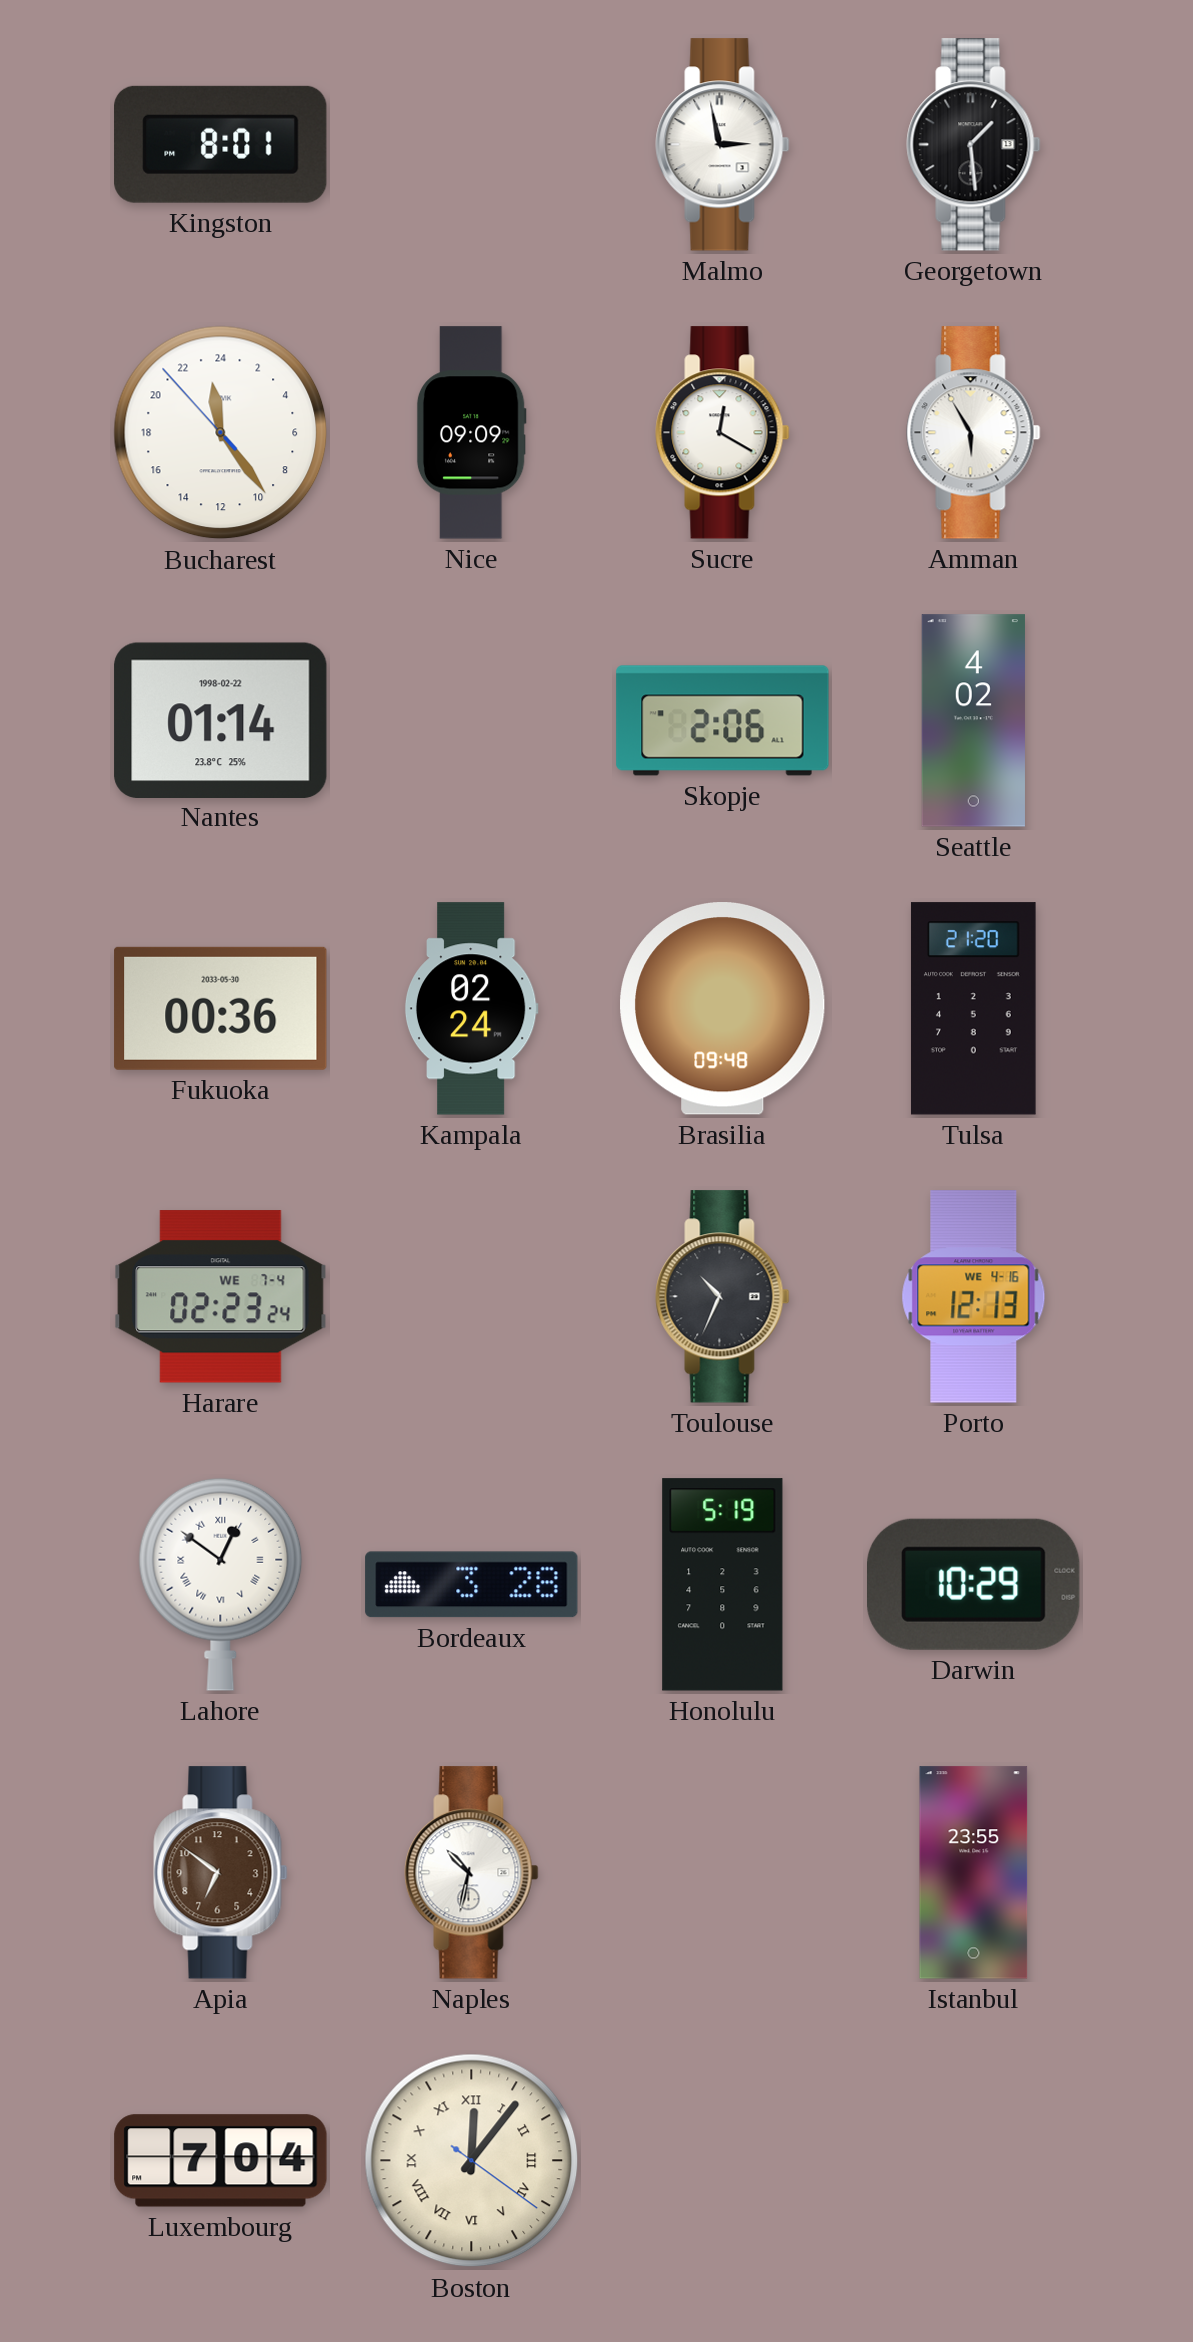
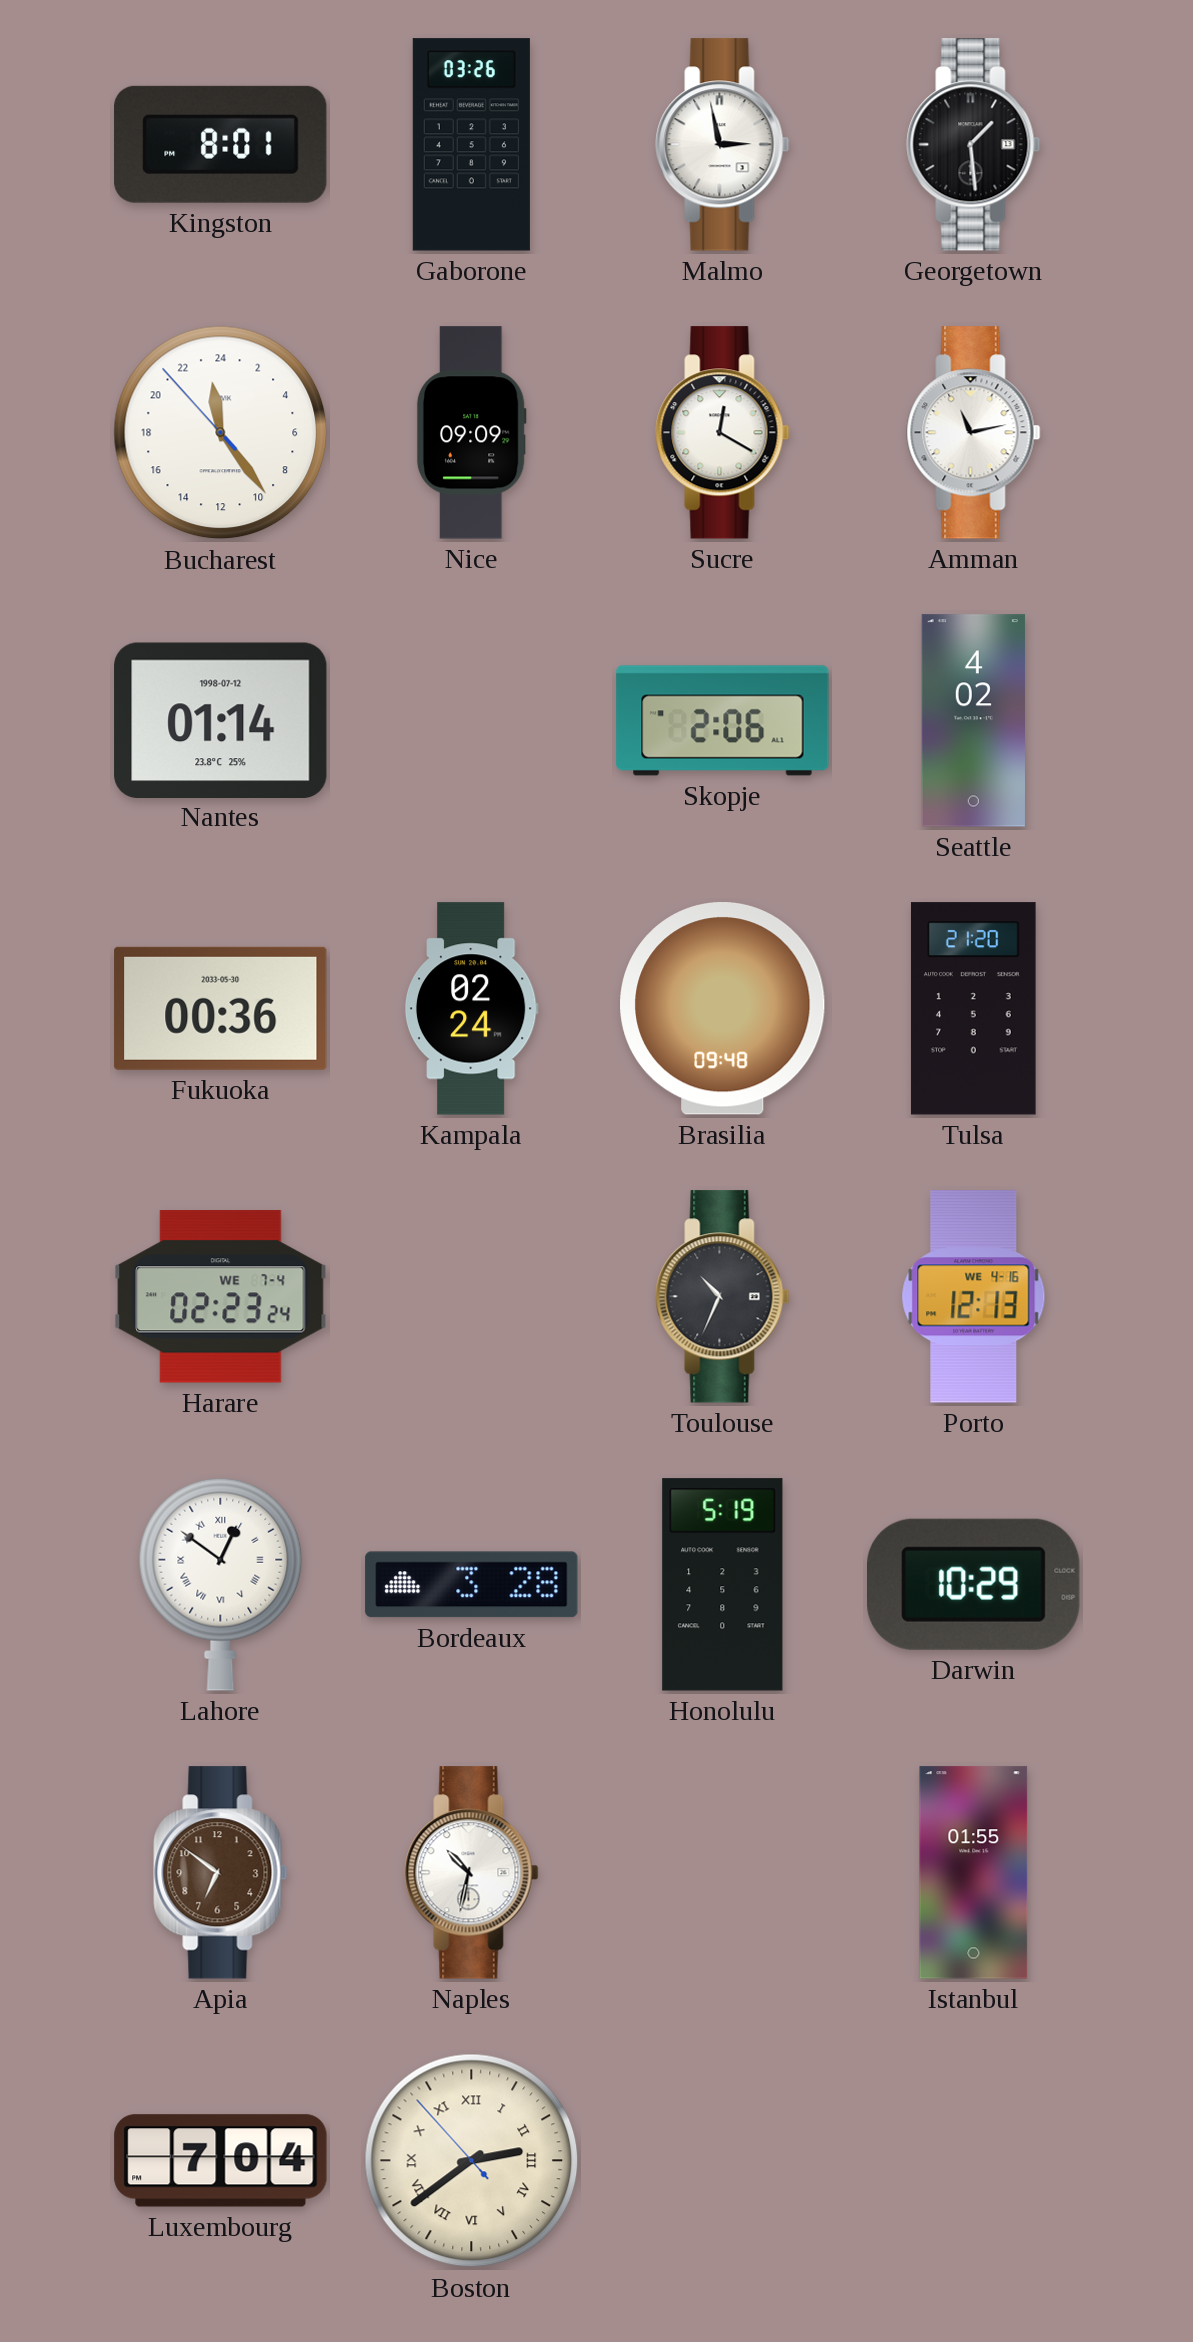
Gaborone: none -> 03:26
Amman: 5:55 -> 11:13
Nantes date: 1998-02-22 -> 1998-07-12
Istanbul: 23:55 -> 01:55
Boston: 12:06 -> 2:38
